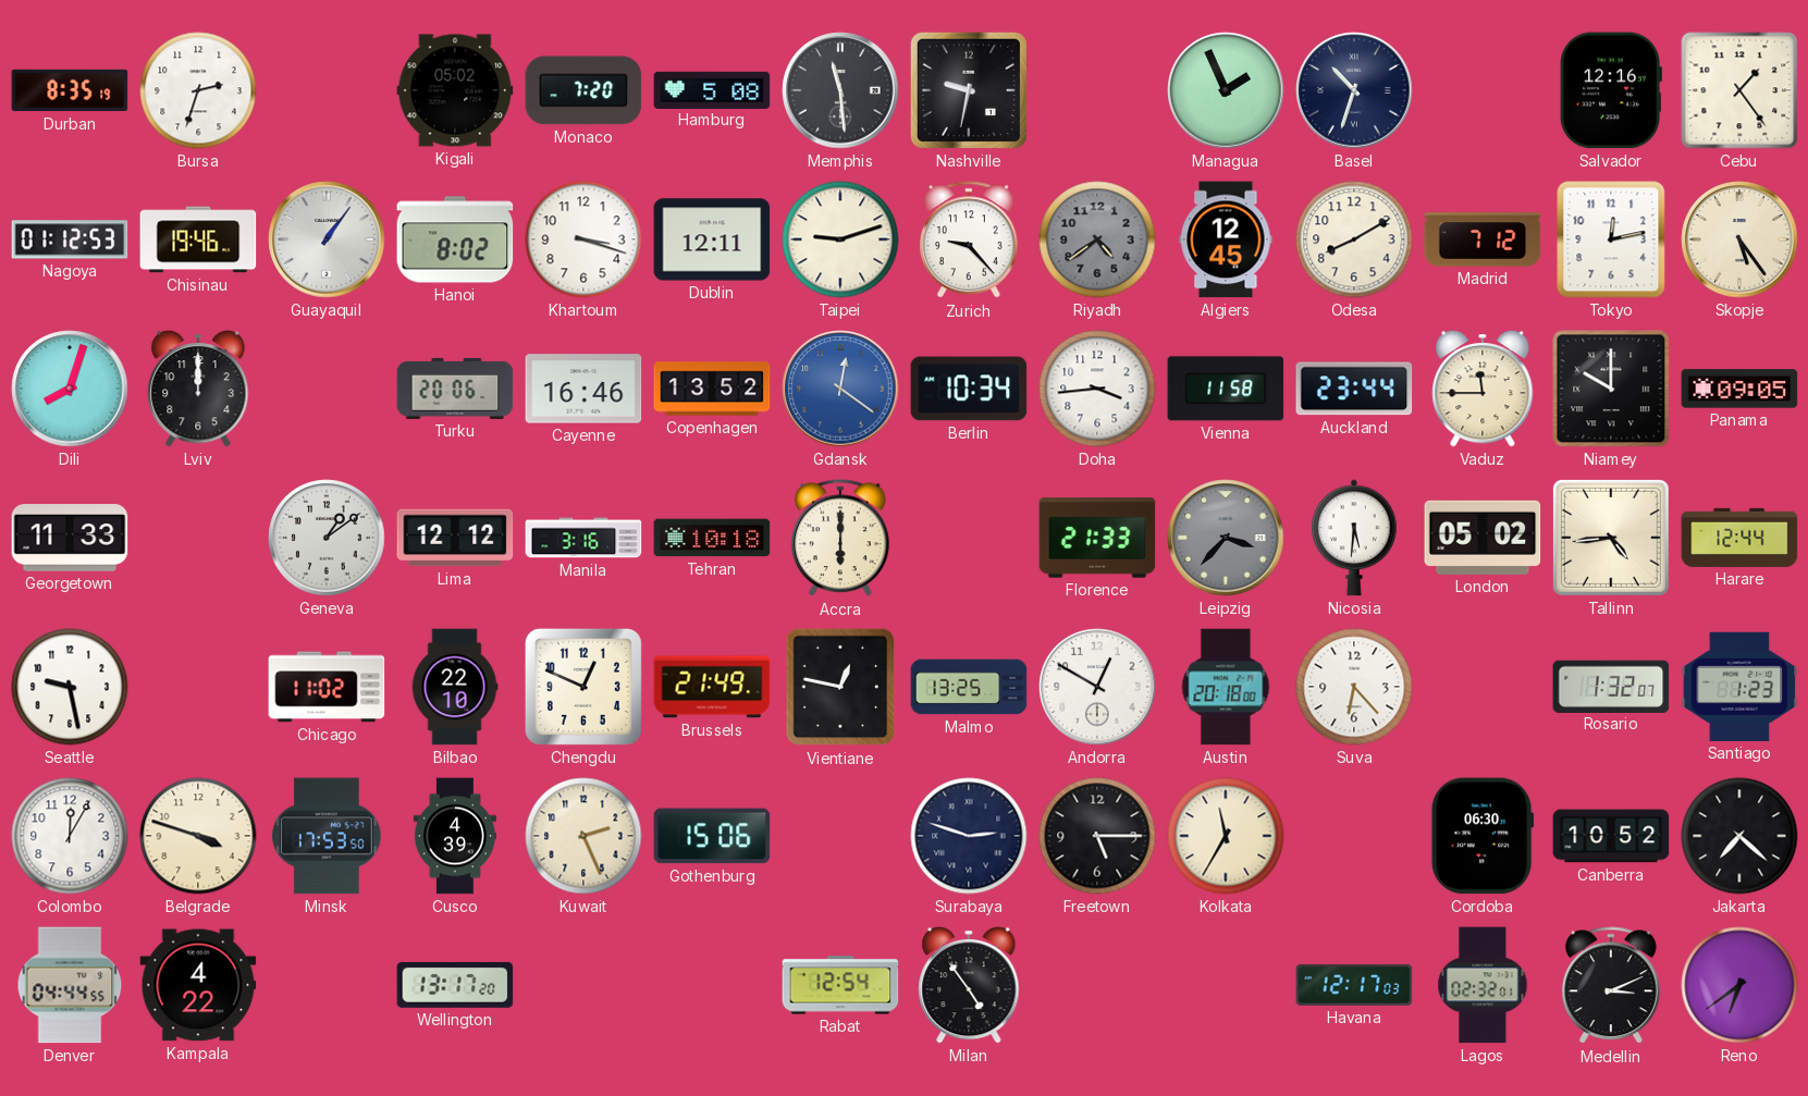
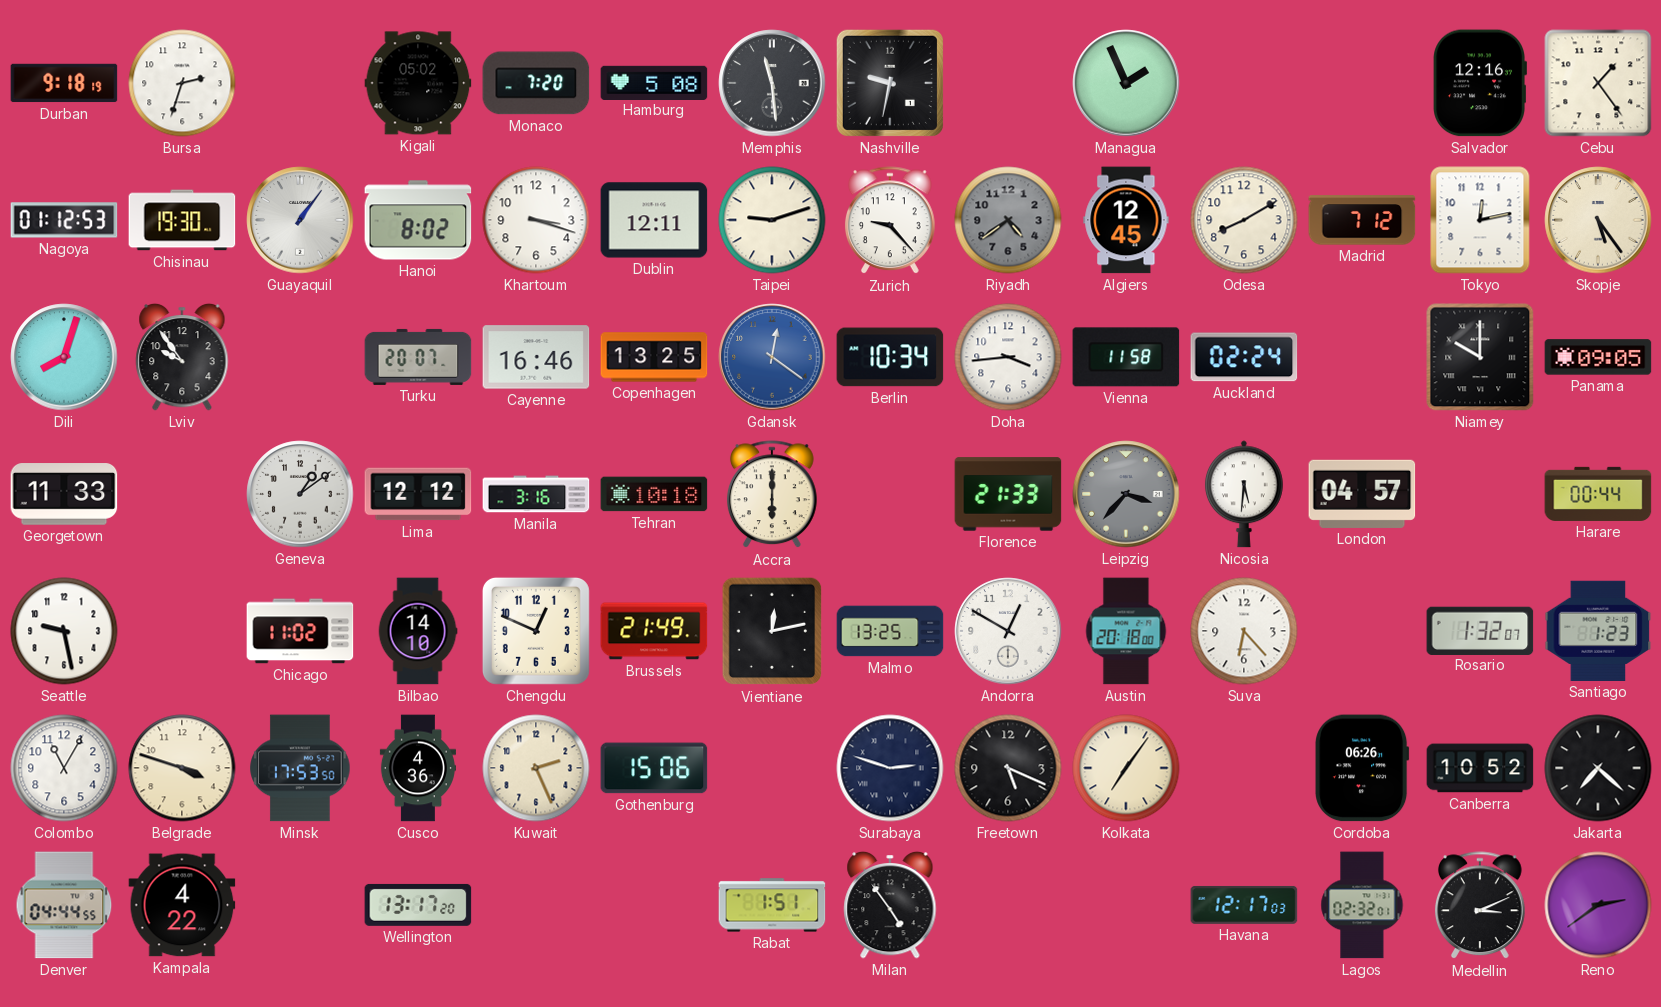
Durban: 8:35 -> 9:18
Basel: 10:33 -> none
Chisinau: 19:46 -> 19:30
Lviv: 12:00 -> 9:54
Turku: 20:06 -> 20:07
Copenhagen: 13:52 -> 13:25
Auckland: 23:44 -> 02:24
Vaduz: 11:45 -> none
London: 05:02 -> 04:57
Tallinn: 4:44 -> none
Harare: 12:44 -> 00:44
Bilbao: 22:10 -> 14:10
Vientiane: 12:47 -> 12:13
Colombo: 12:05 -> 11:05
Cusco: 4:39 -> 4:36
Freetown: 5:15 -> 5:19
Kolkata: 11:35 -> 7:06
Cordoba: 06:30 -> 06:26
Rabat: 12:54 -> 1:51
Reno: 6:39 -> 2:39
